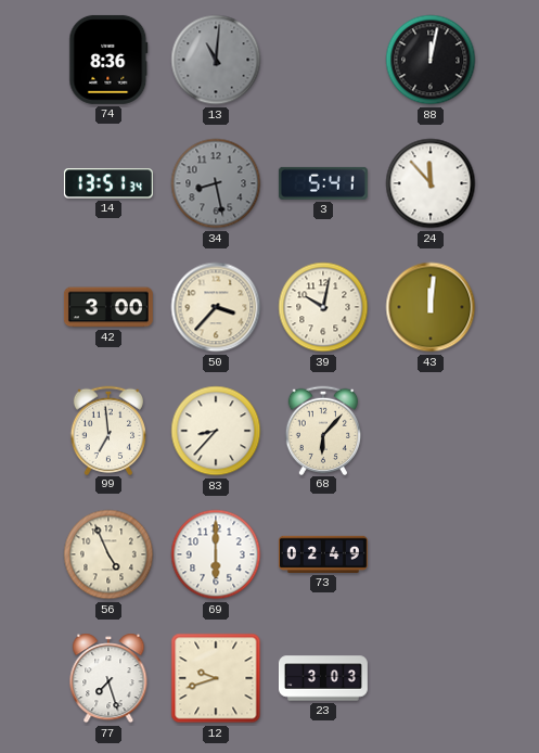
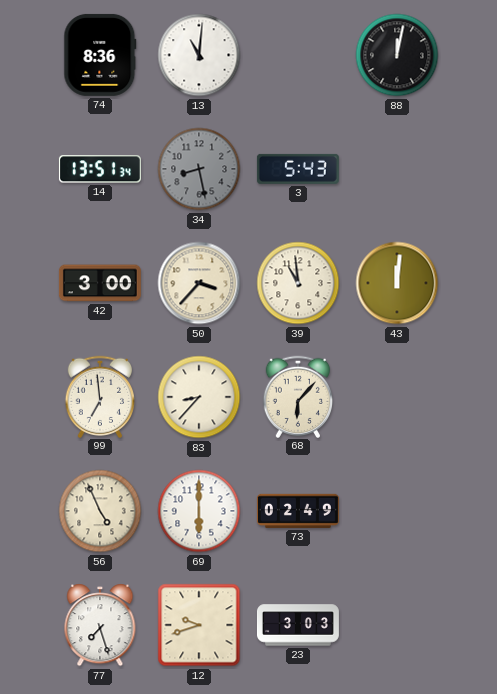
13 dial: grey -> white
3: 5:41 -> 5:43
24: 11:53 -> none
39: 10:02 -> 10:59
